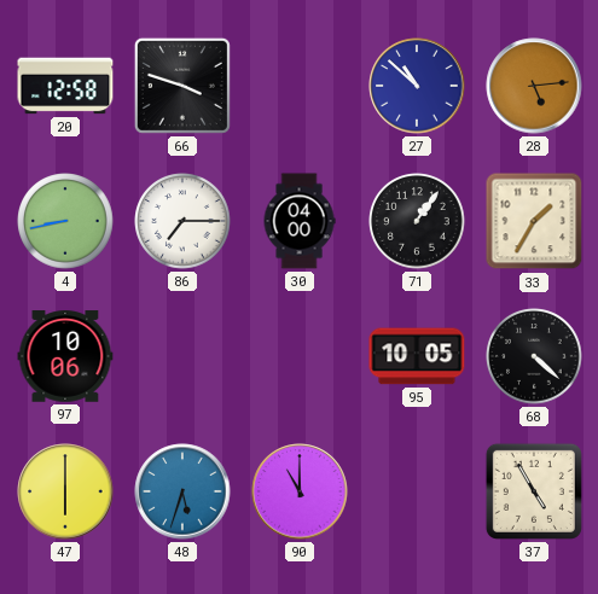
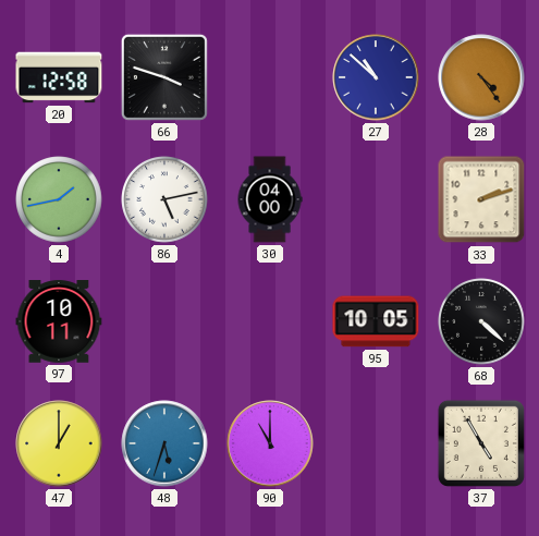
28: 5:14 -> 4:24
4: 8:43 -> 1:43
86: 7:15 -> 5:13
71: 1:06 -> none
33: 1:35 -> 2:12
97: 10:06 -> 10:11
47: 6:00 -> 1:00
